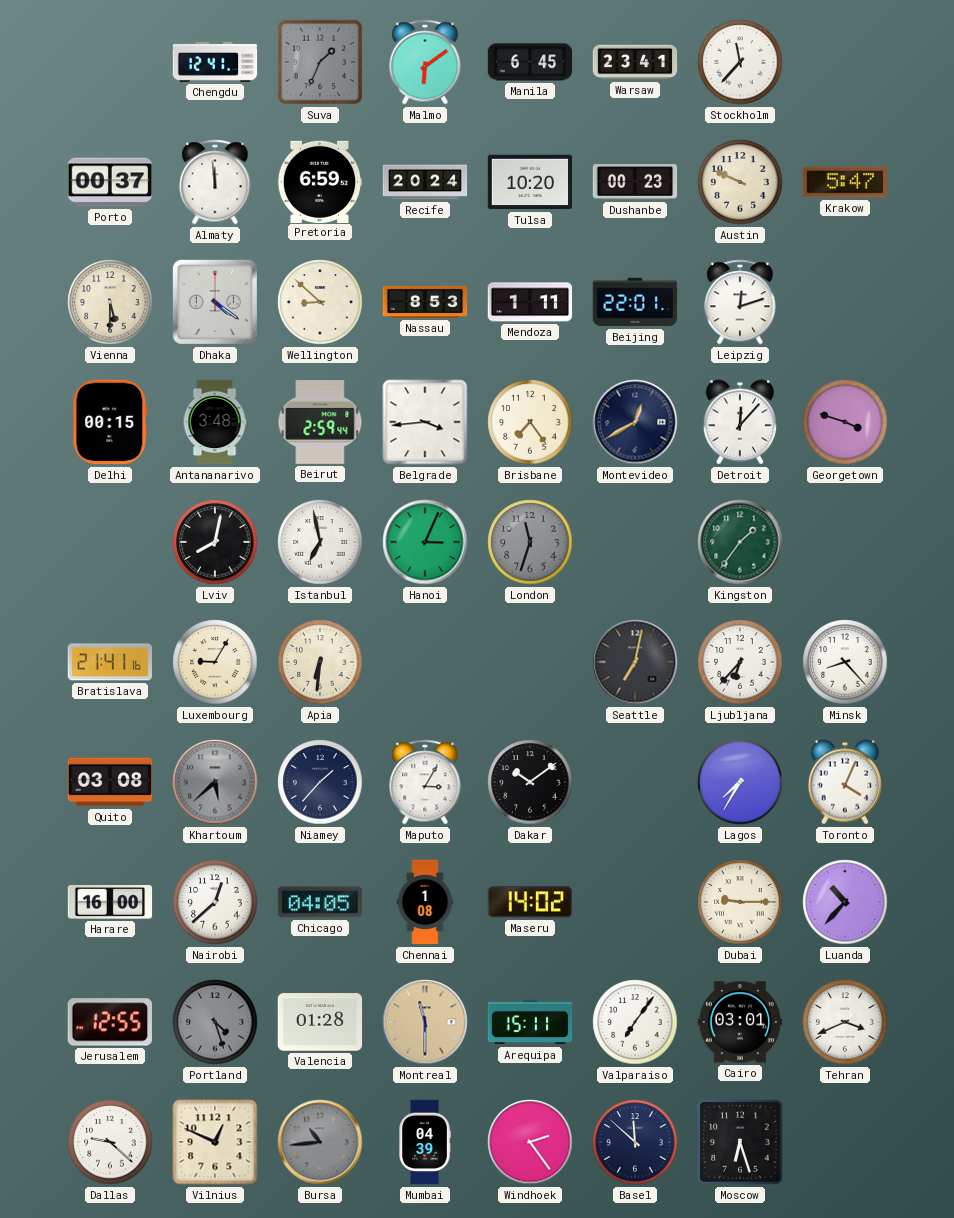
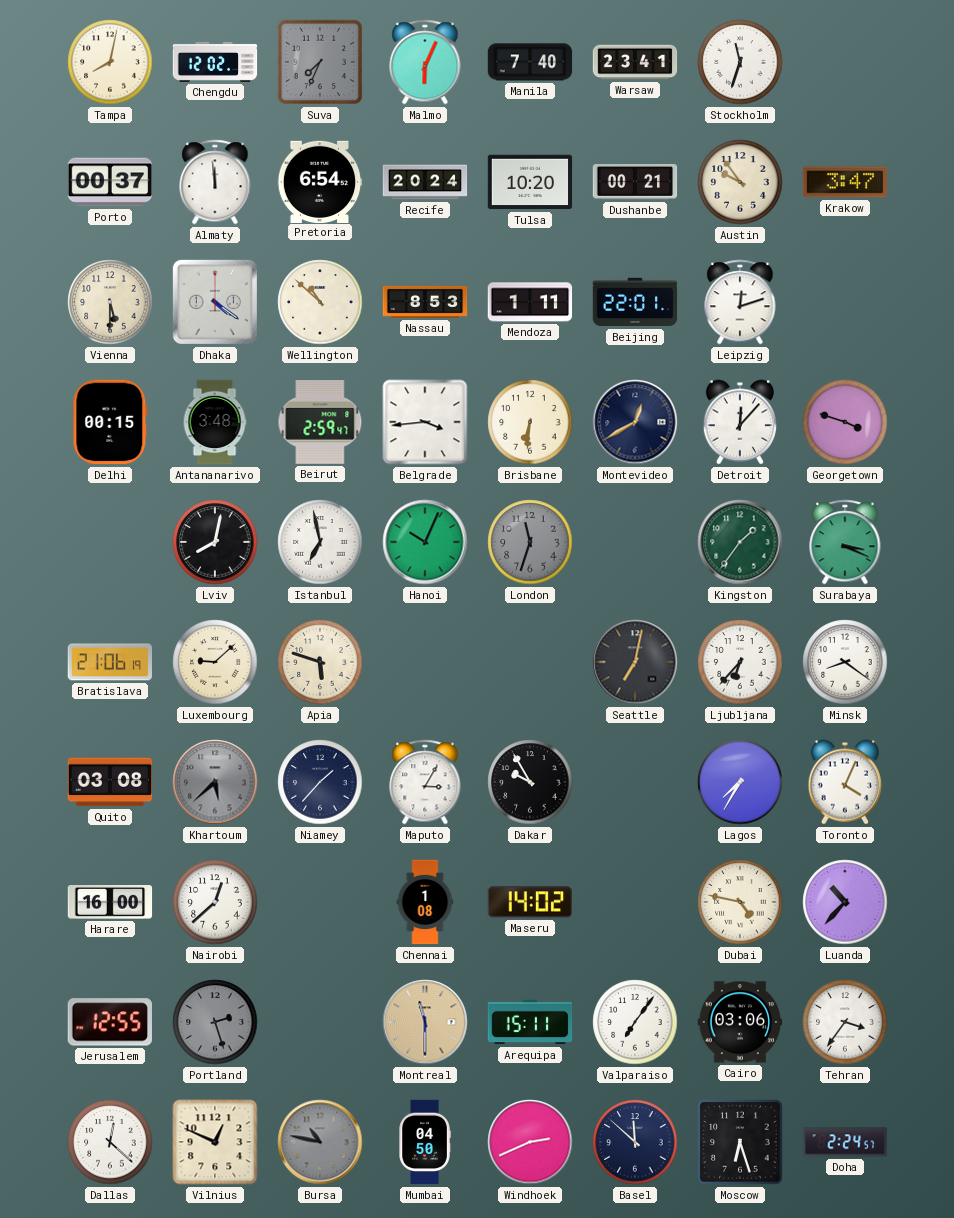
Tampa: none -> 8:02
Chengdu: 12:41 -> 12:02
Suva: 1:34 -> 7:34
Malmo: 6:09 -> 6:04
Manila: 6:45 -> 7:40
Stockholm: 11:37 -> 11:33
Pretoria: 6:59 -> 6:54
Dushanbe: 00:23 -> 00:21
Austin: 9:49 -> 9:54
Krakow: 5:47 -> 3:47
Wellington: 8:52 -> 10:52
Beirut: 2:59:44 -> 2:59:47
Brisbane: 7:24 -> 6:31
Hanoi: 3:04 -> 10:04
Surabaya: none -> 3:19
Bratislava: 21:41 -> 21:06
Luxembourg: 9:05 -> 9:08
Apia: 6:31 -> 5:48
Minsk: 8:23 -> 8:21
Dakar: 10:09 -> 9:55
Chicago: 04:05 -> none
Dubai: 9:15 -> 4:47
Portland: 4:27 -> 2:27
Valencia: 01:28 -> none
Cairo: 03:01 -> 03:06
Tehran: 3:41 -> 3:36
Dallas: 9:22 -> 12:22
Bursa: 10:44 -> 10:47
Mumbai: 04:39 -> 04:50
Windhoek: 2:24 -> 2:41
Doha: none -> 2:24
